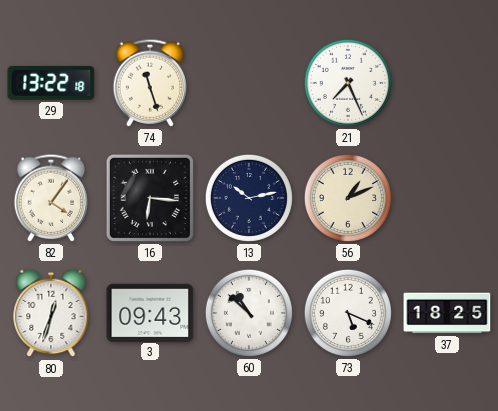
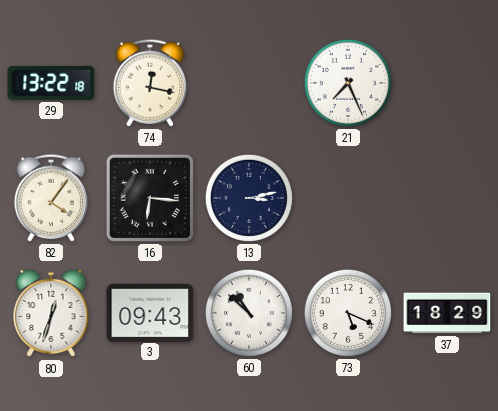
74: 11:27 -> 12:17
13: 10:13 -> 3:13
56: 1:11 -> none
37: 18:25 -> 18:29
